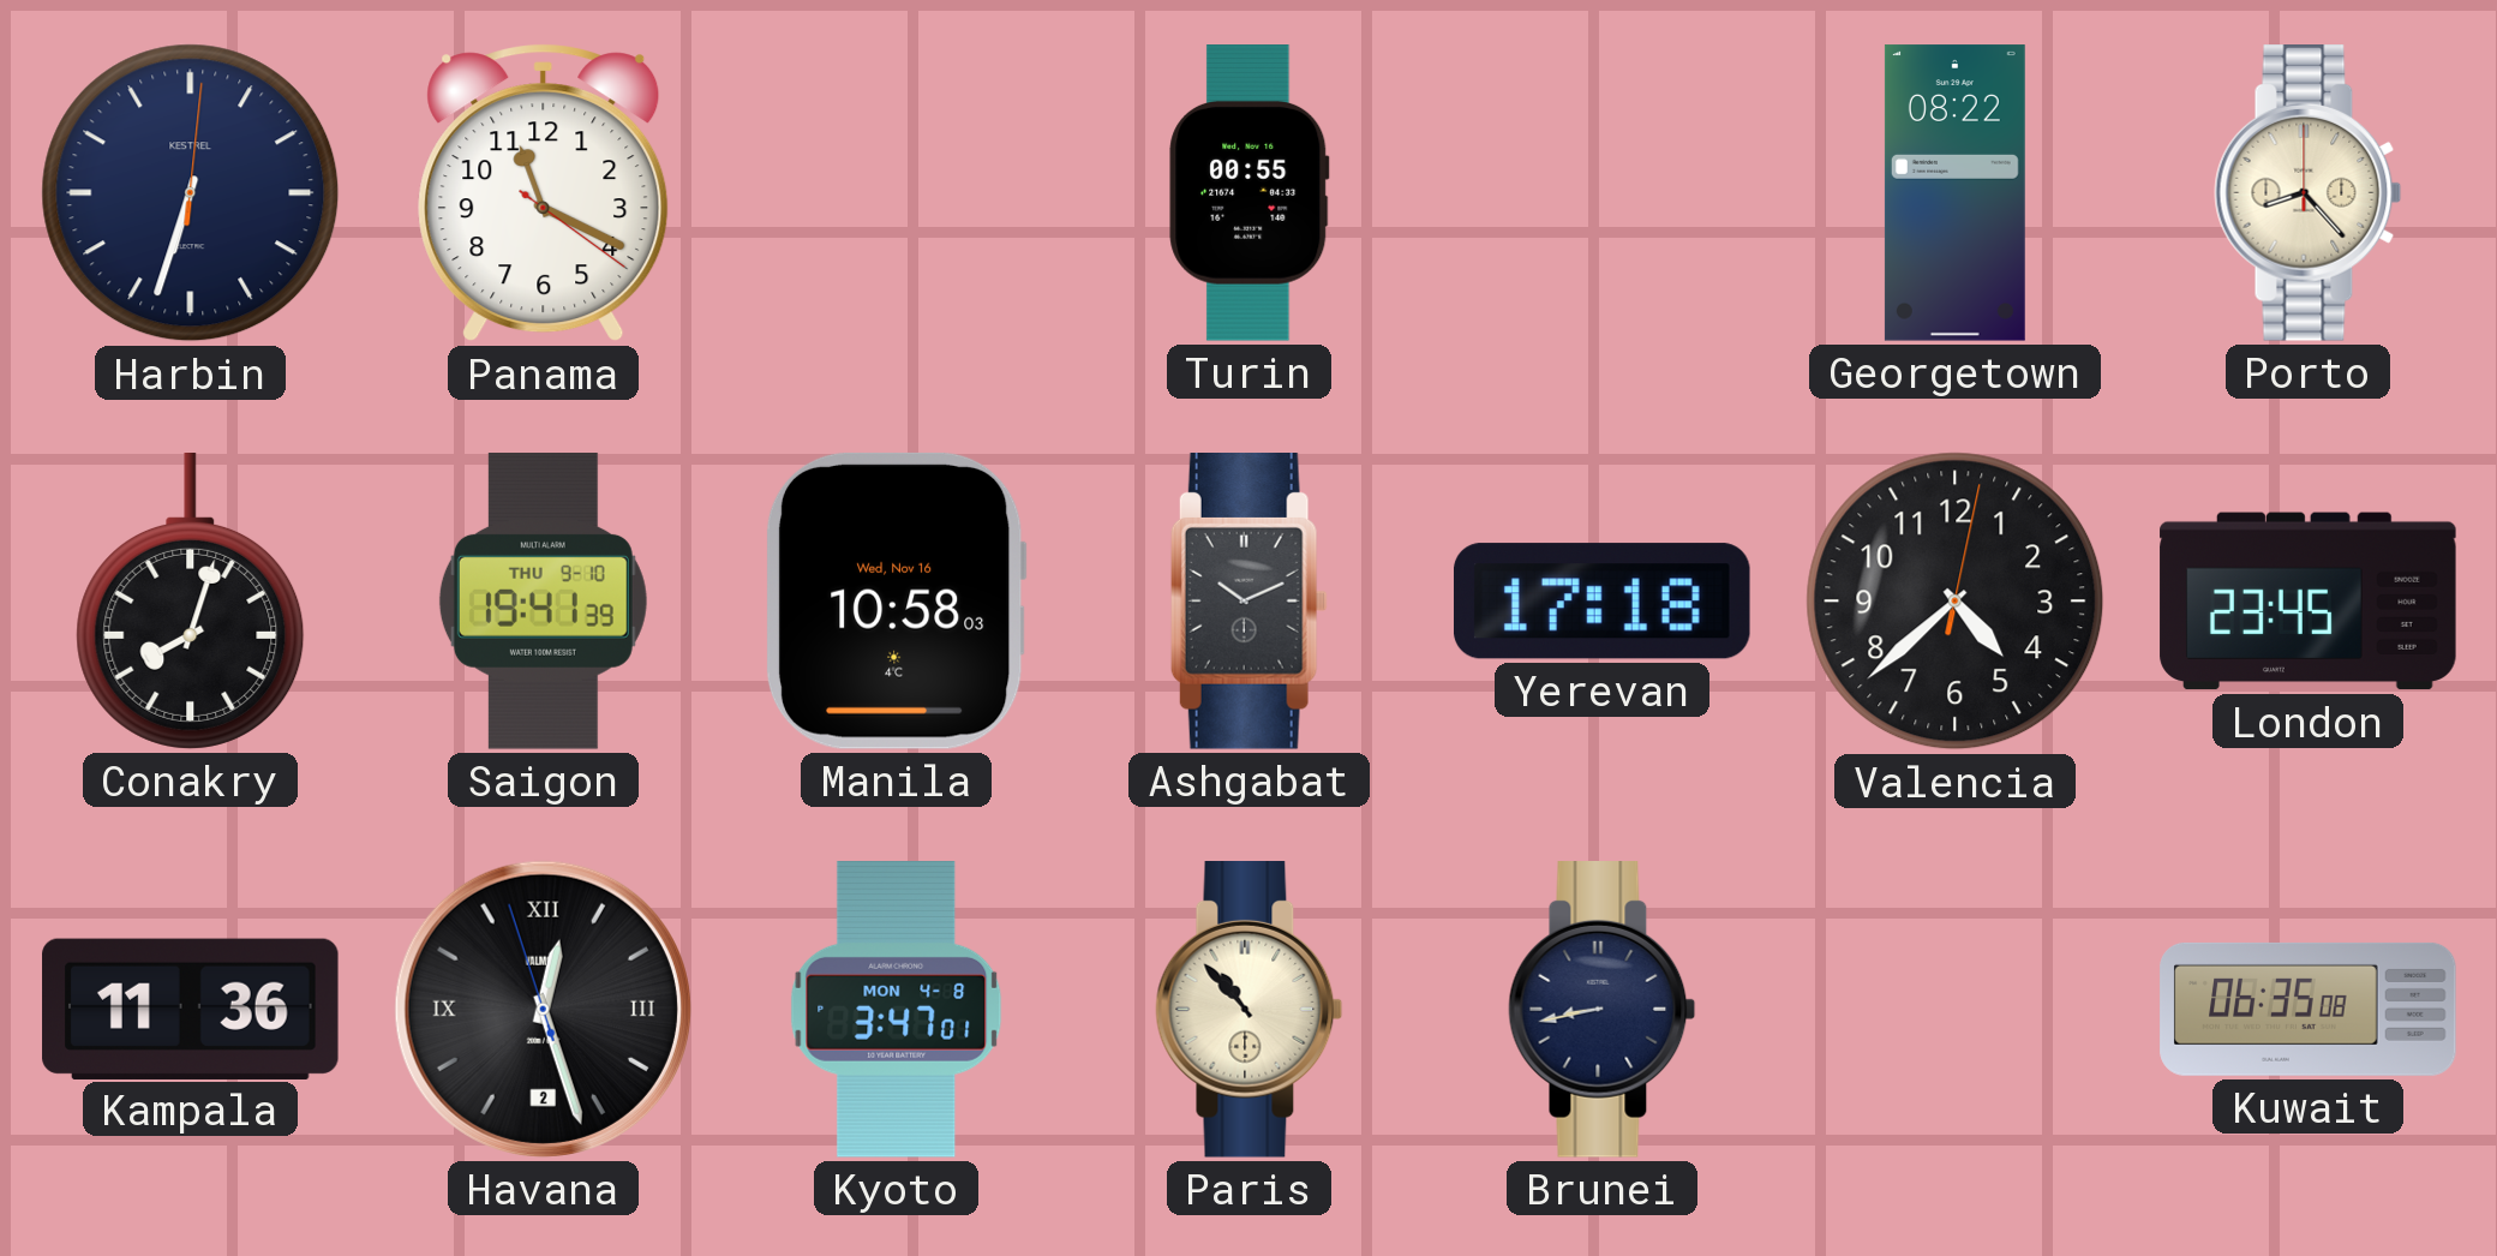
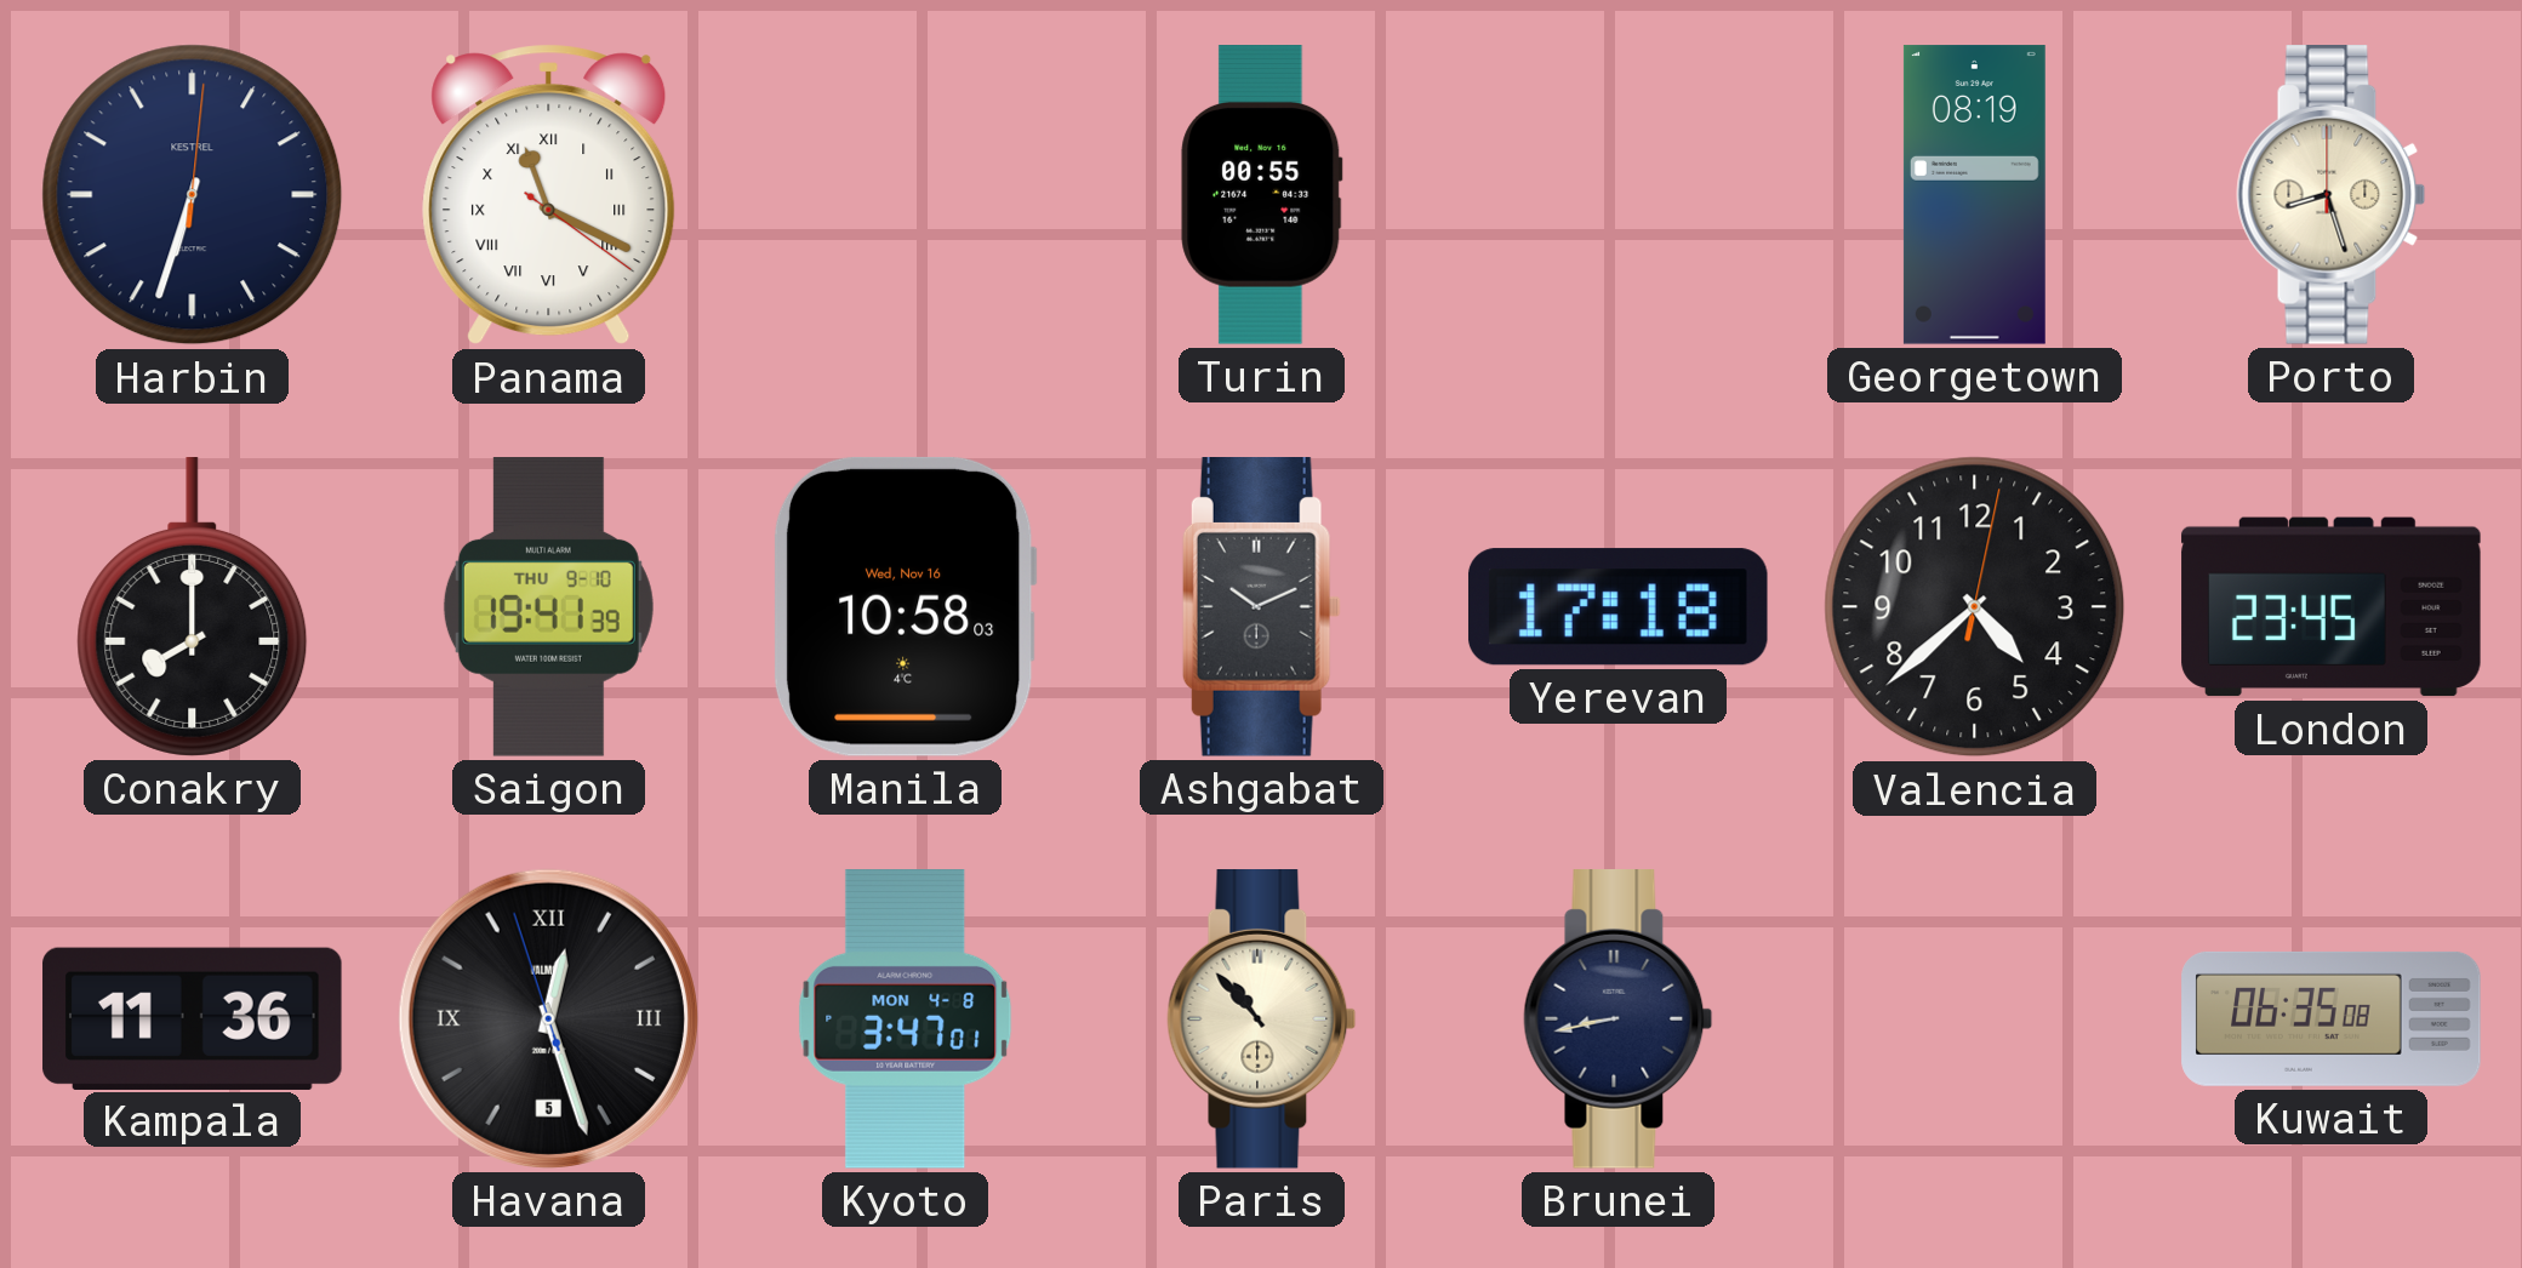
Panama numerals: Arabic -> Roman
Georgetown: 08:22 -> 08:19
Porto: 8:23 -> 8:27
Conakry: 8:03 -> 8:00
Havana date: 2 -> 5
